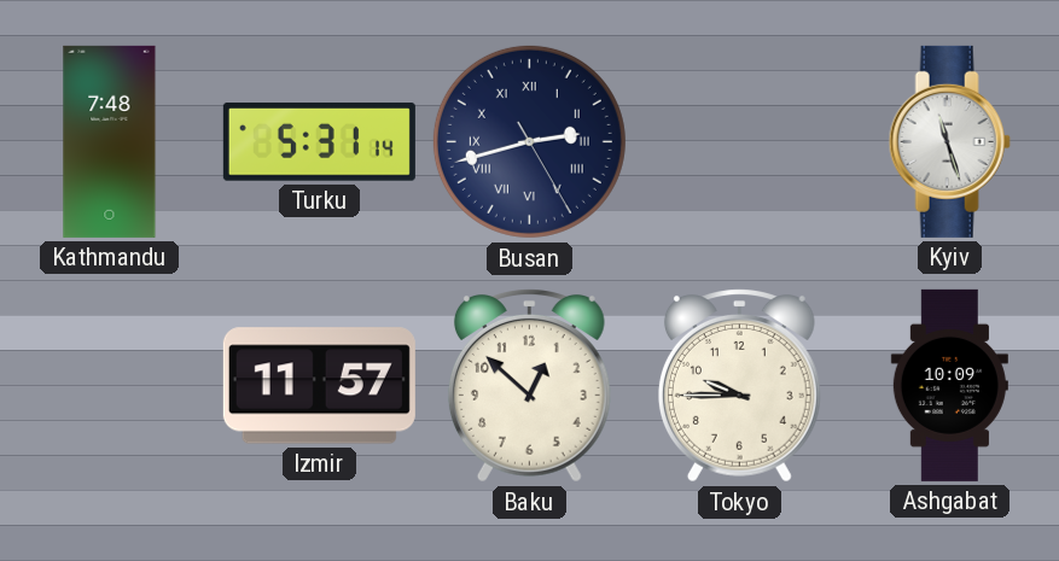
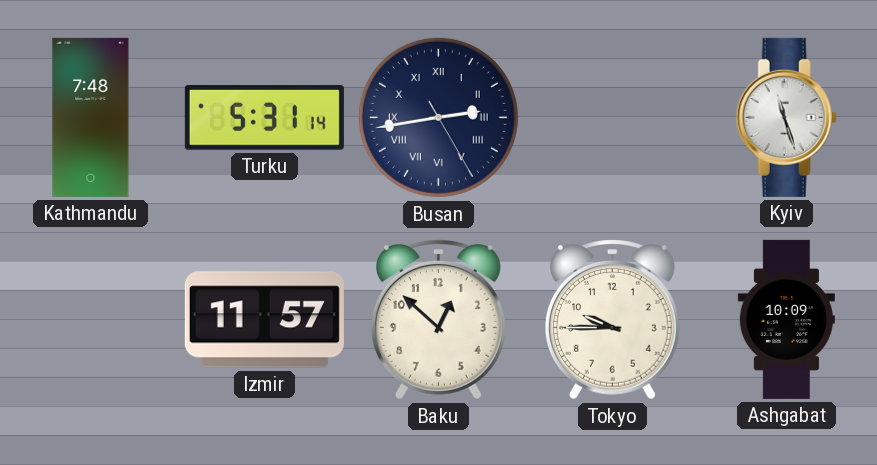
Busan: 2:42 -> 2:43
